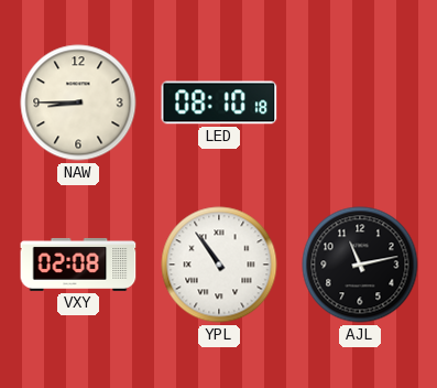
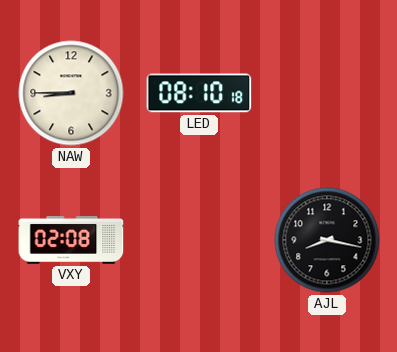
YPL: 10:54 -> none
AJL: 11:13 -> 8:17
